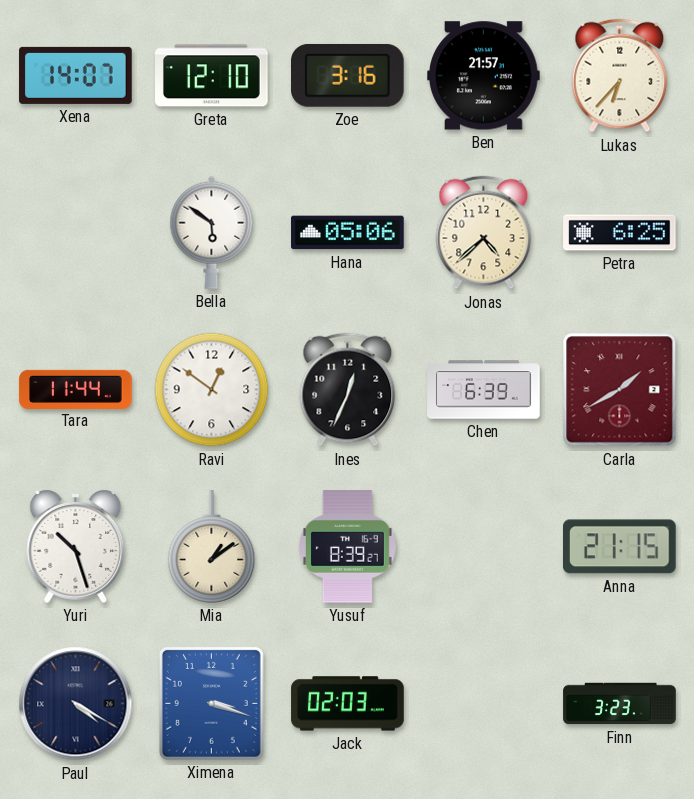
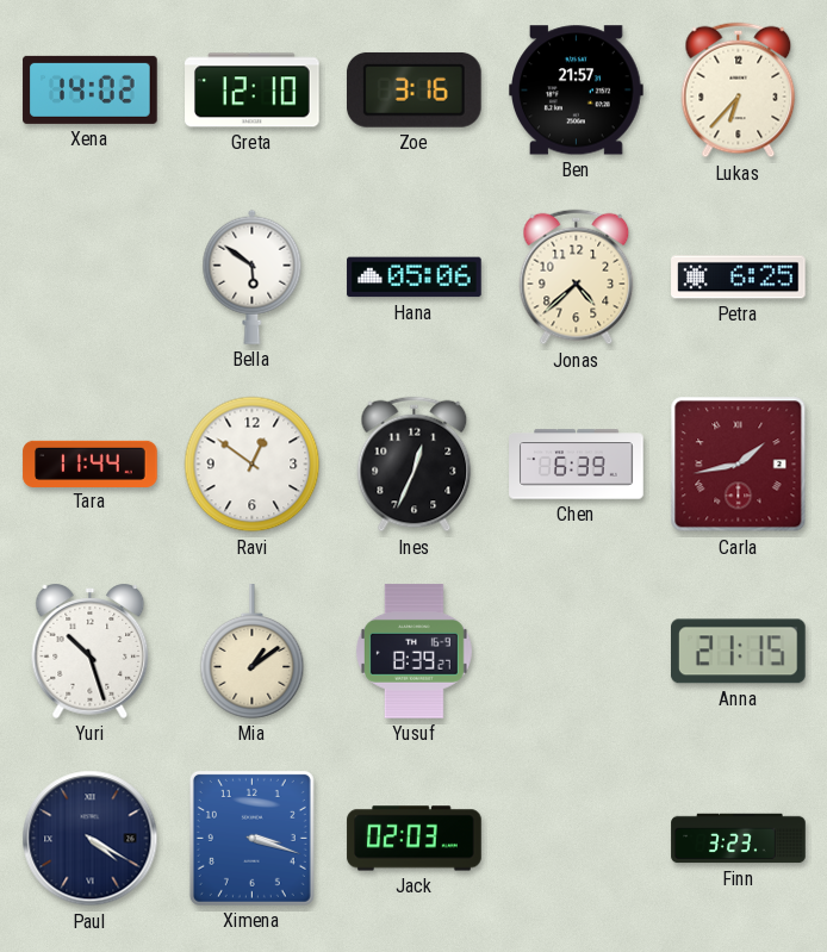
Xena: 14:07 -> 14:02
Carla: 1:40 -> 1:43
